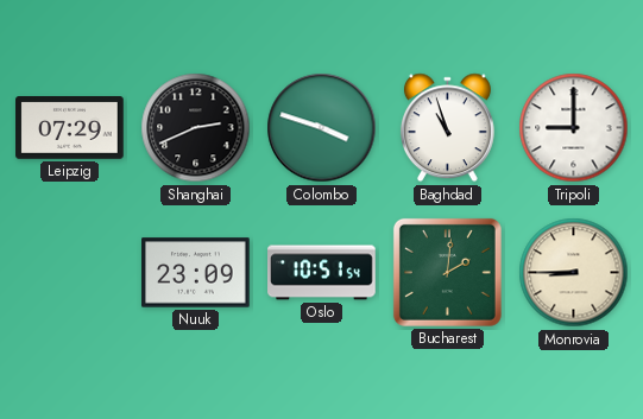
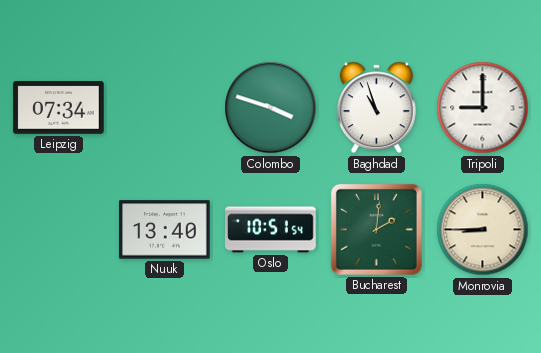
Leipzig: 07:29 -> 07:34
Shanghai: 2:41 -> none
Nuuk: 23:09 -> 13:40
